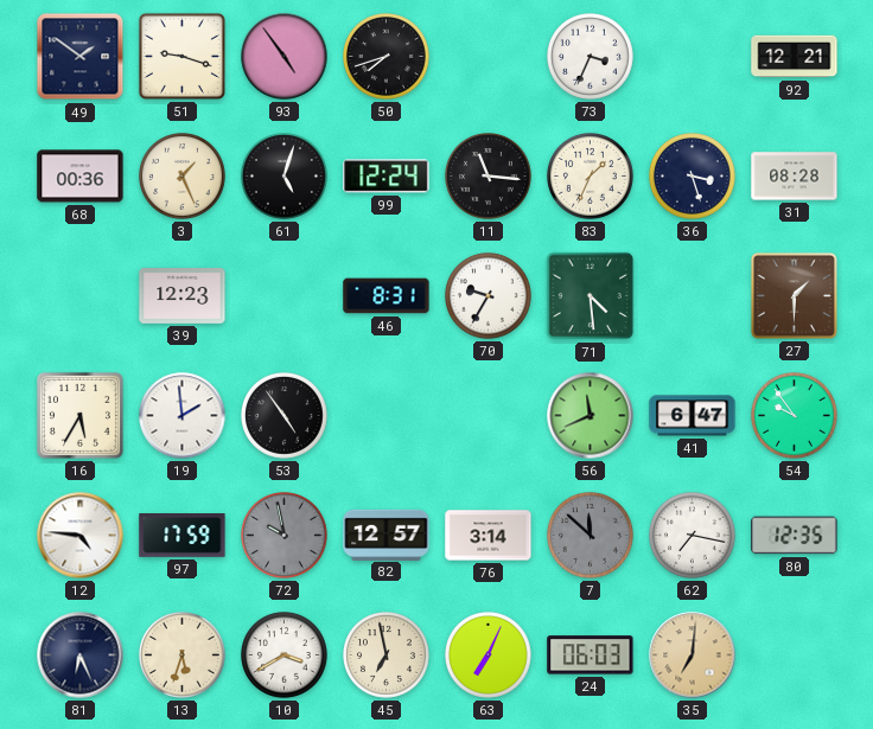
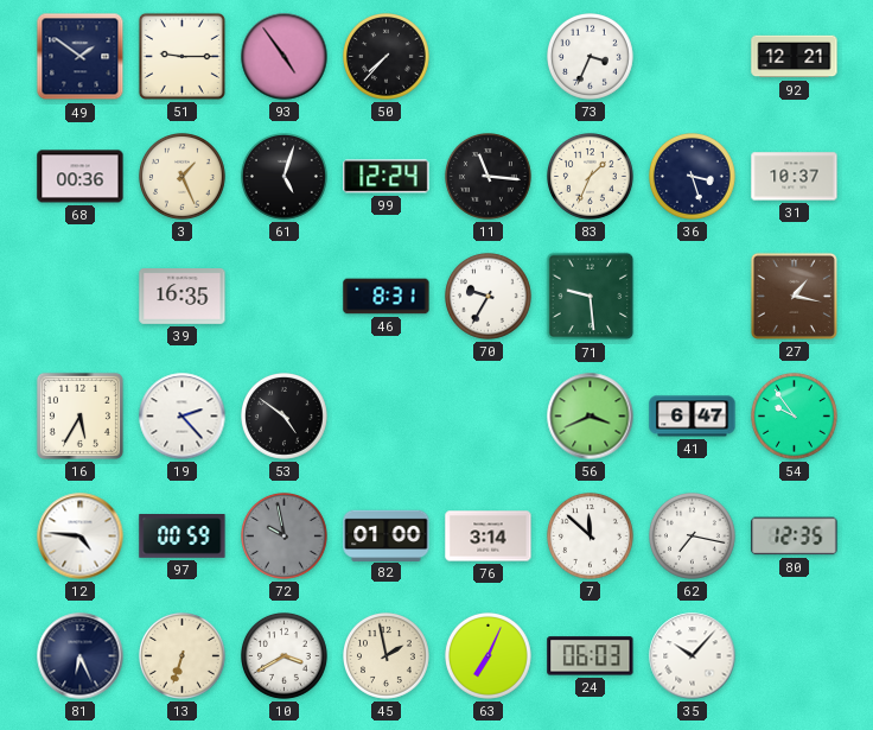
51: 9:18 -> 9:15
50: 7:42 -> 7:37
31: 08:28 -> 10:37
39: 12:23 -> 16:35
71: 4:29 -> 9:29
27: 1:30 -> 1:17
19: 1:59 -> 2:23
53: 4:54 -> 4:51
56: 11:41 -> 3:41
97: 17:59 -> 00:59
82: 12:57 -> 01:00
7 dial: grey -> white
13: 5:33 -> 6:33
45: 6:58 -> 1:58
35: 7:01 -> 10:07
35 dial: champagne -> white
